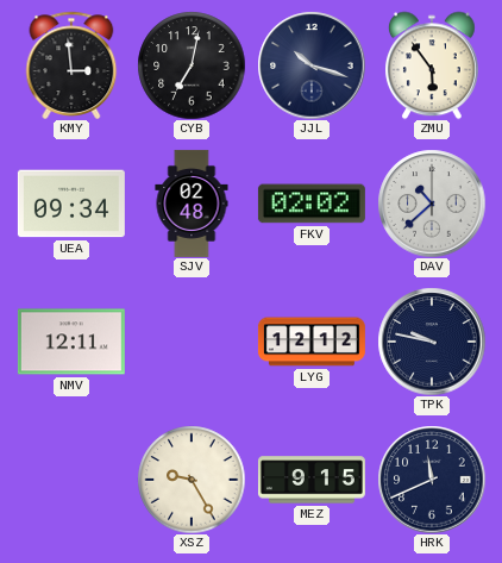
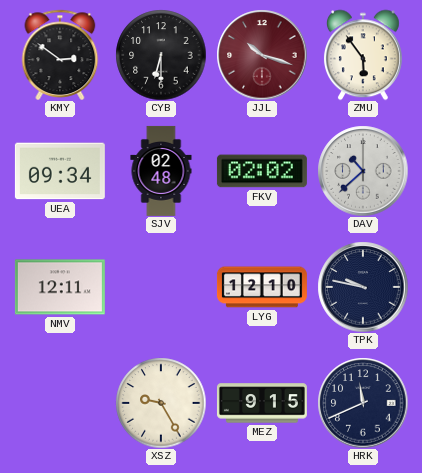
KMY: 2:59 -> 2:51
CYB: 7:02 -> 6:30
JJL dial: navy -> burgundy
LYG: 12:12 -> 12:10
